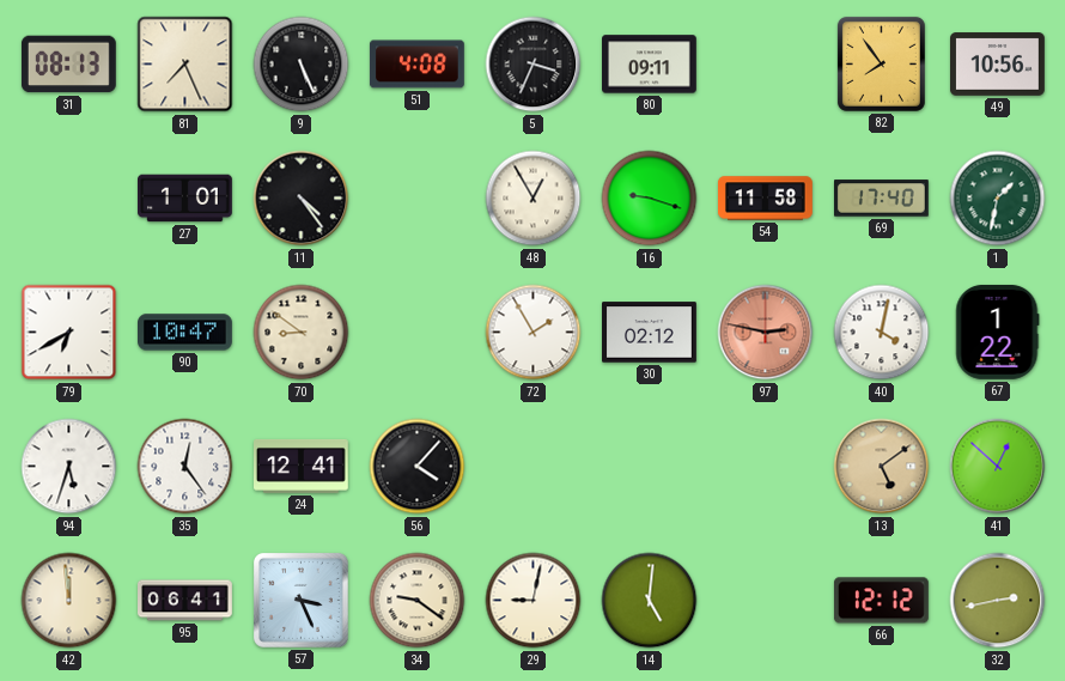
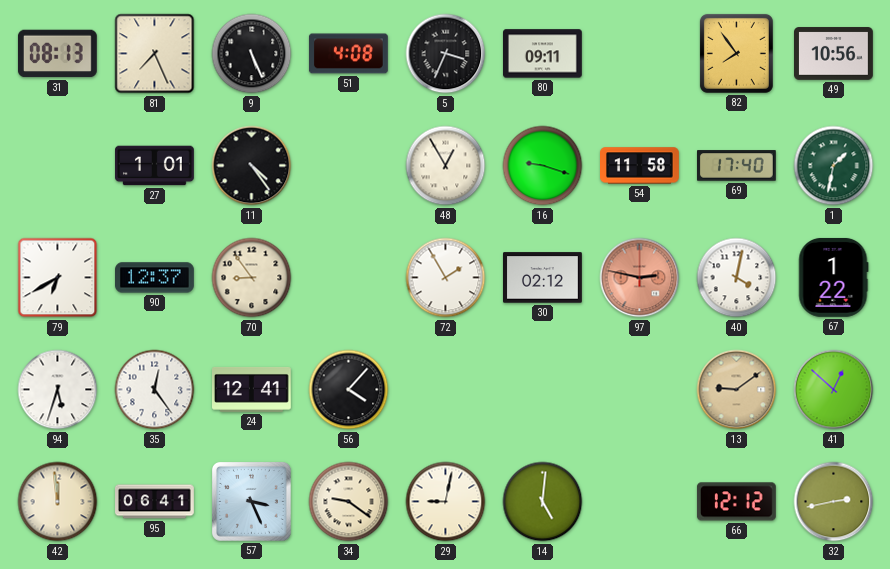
90: 10:47 -> 12:37
70: 8:51 -> 8:54
13: 5:09 -> 9:09
